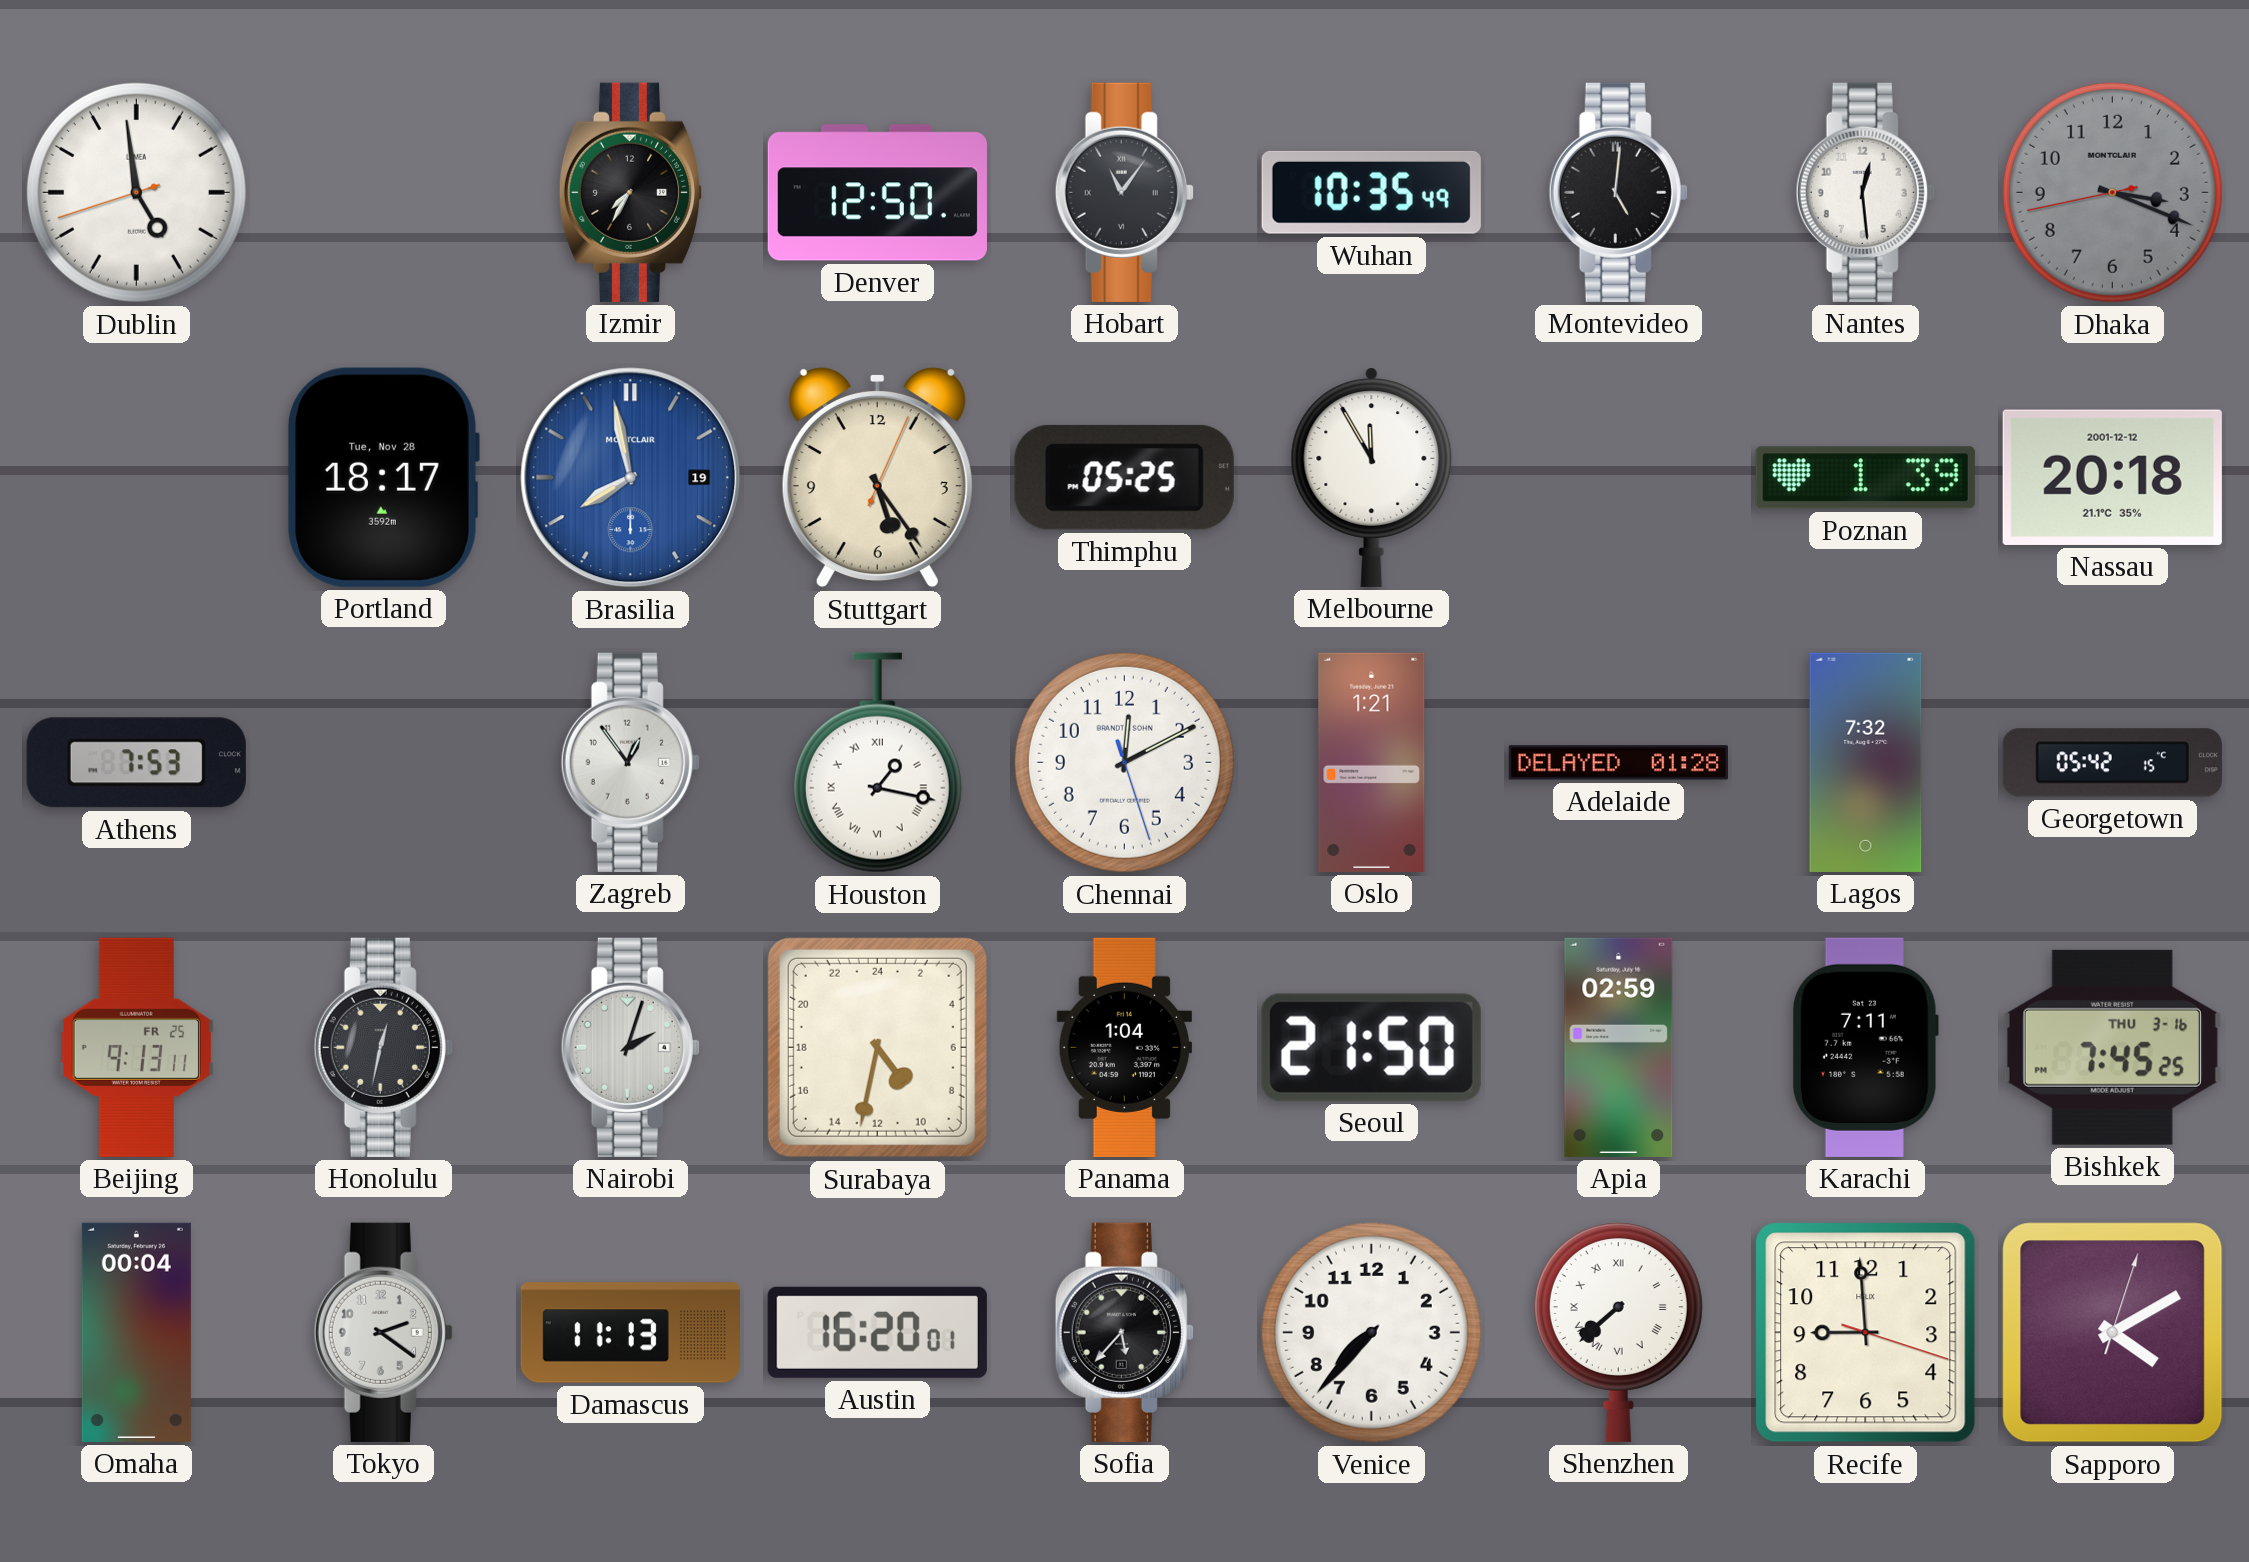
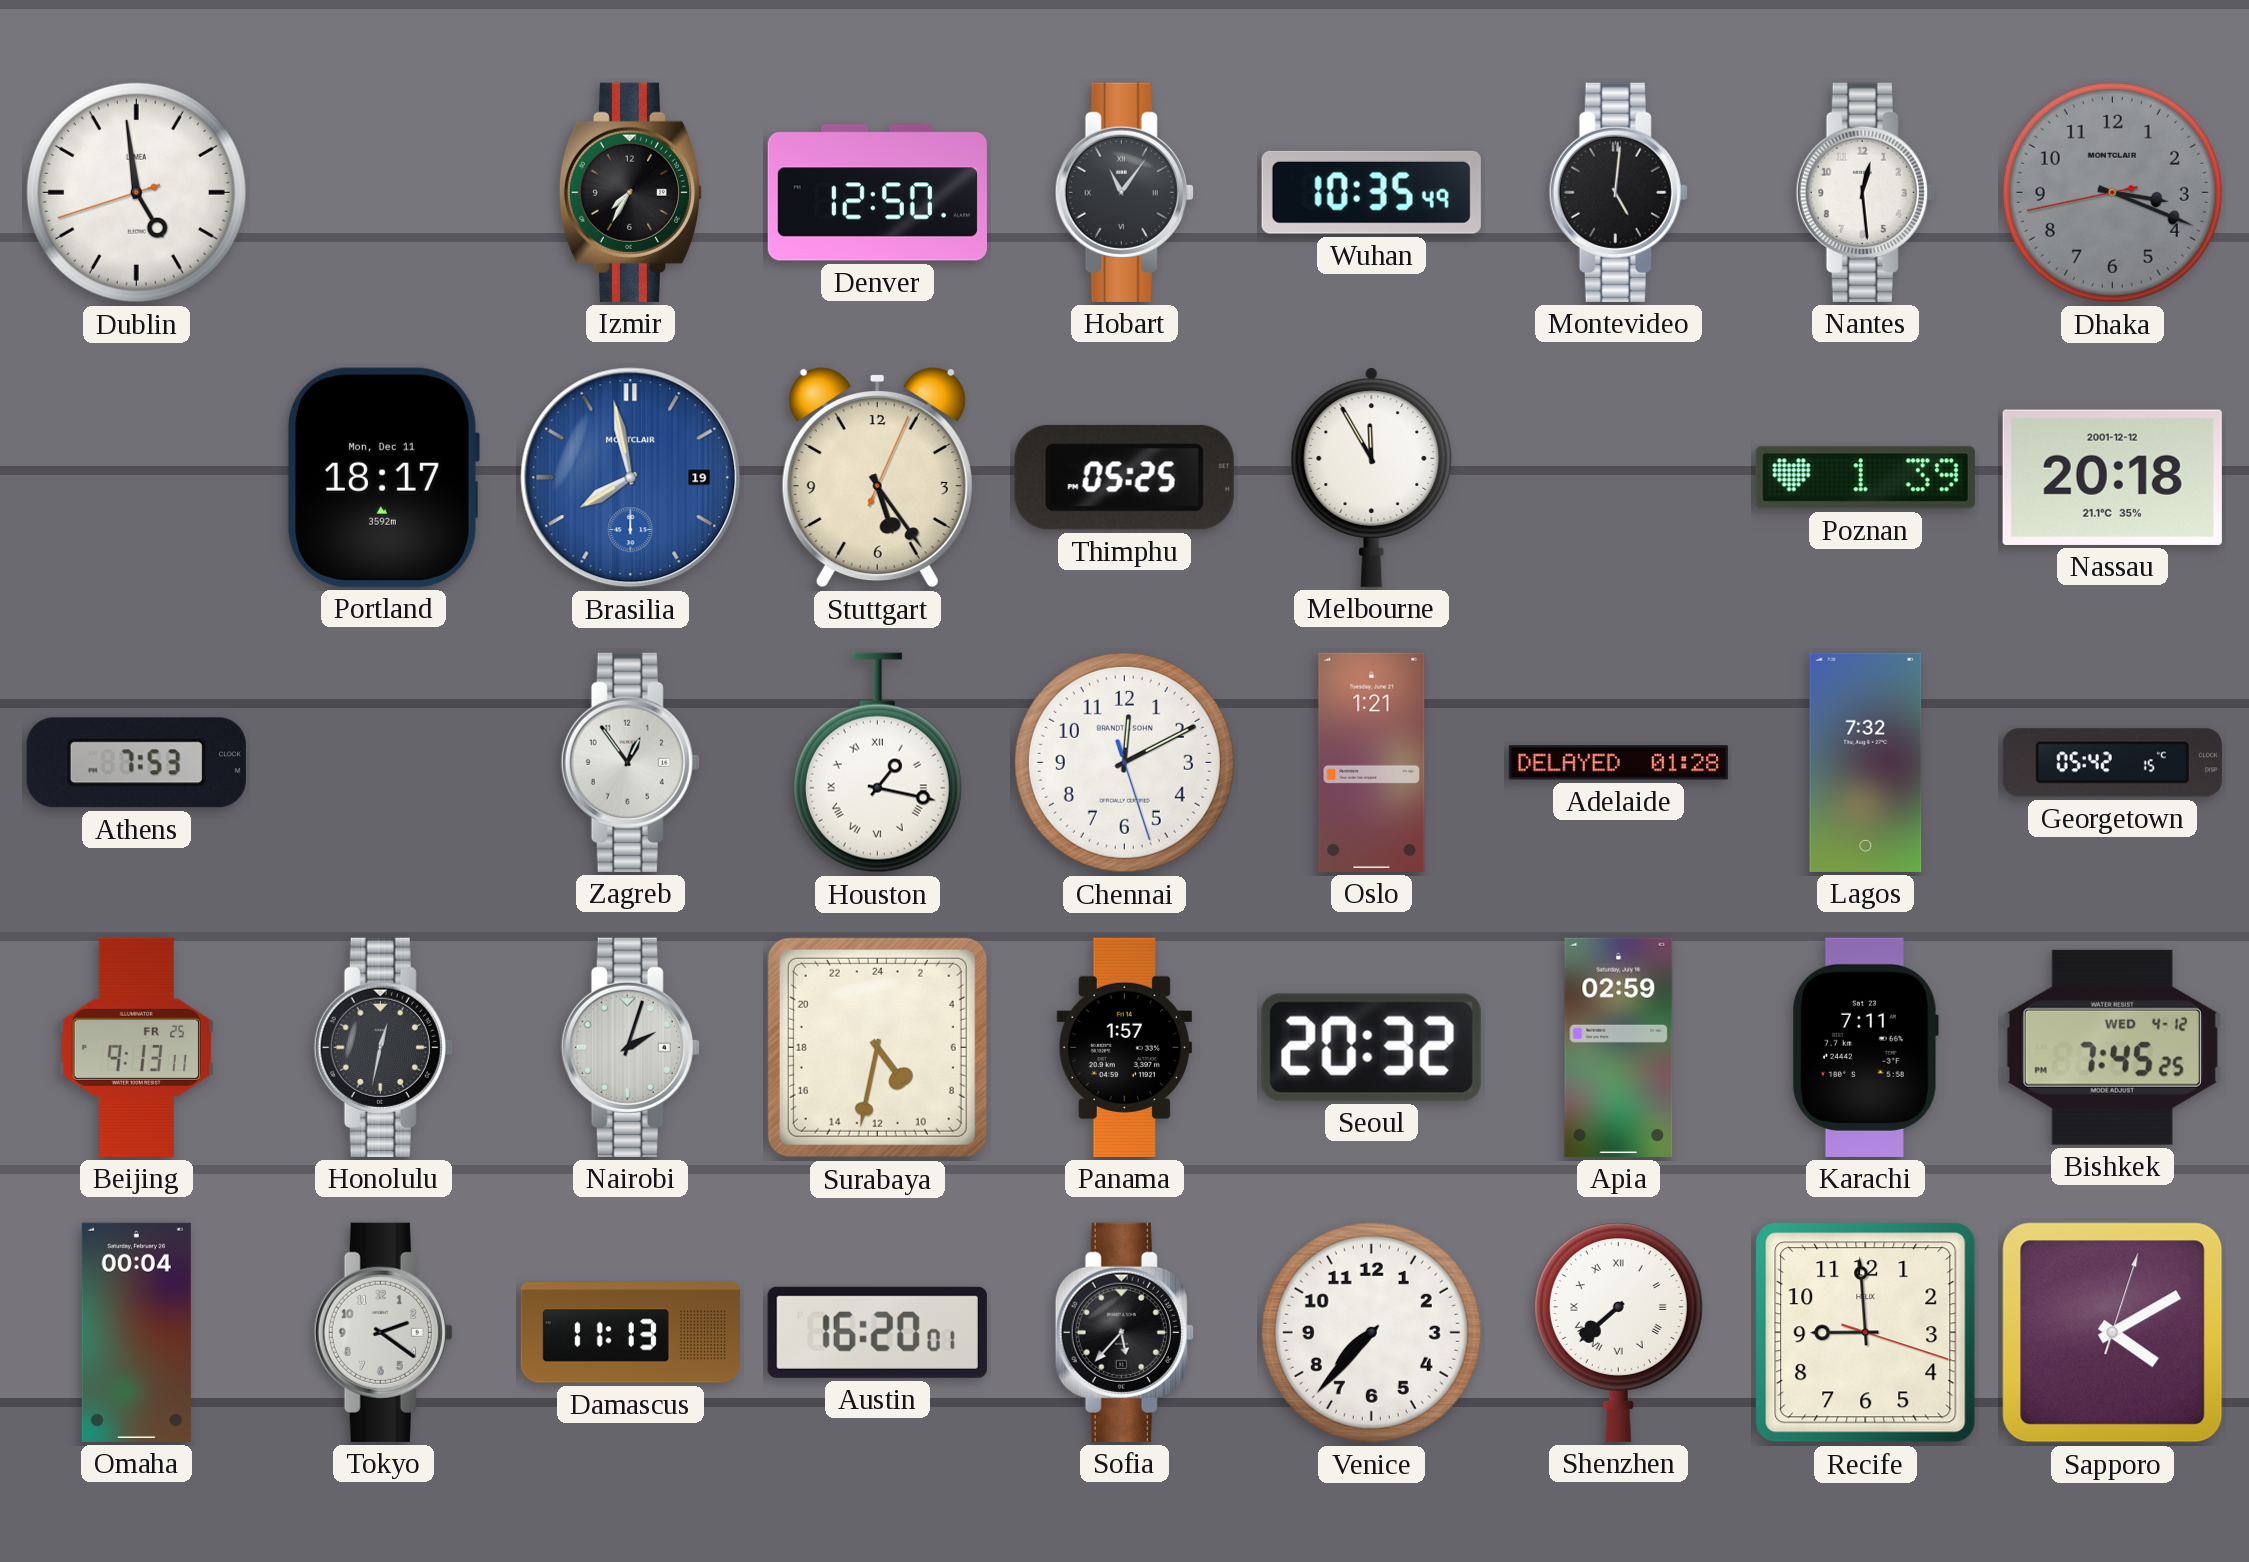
Portland date: Tue, Nov 28 -> Mon, Dec 11
Panama: 1:04 -> 1:57
Seoul: 21:50 -> 20:32
Bishkek date: THU 3-16 -> WED 4-12
